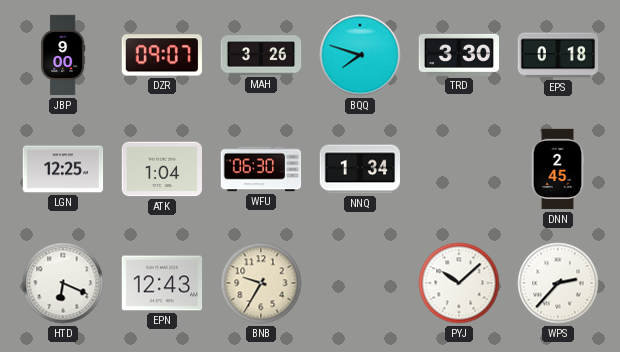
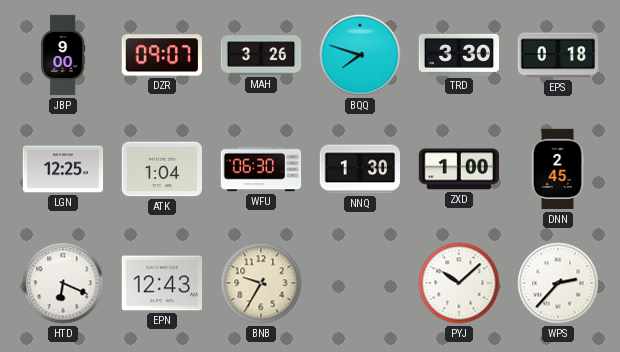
NNQ: 1:34 -> 1:30
ZXD: none -> 1:00
